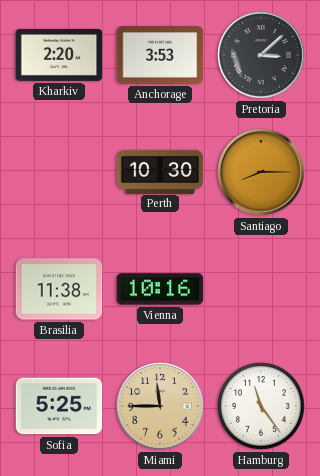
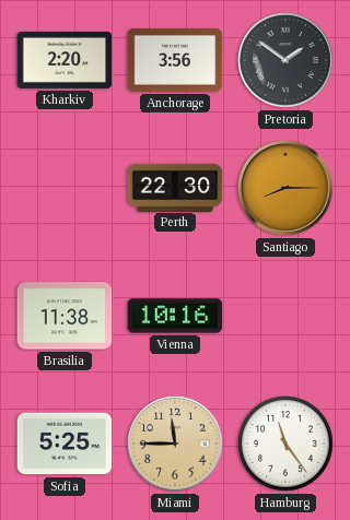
Anchorage: 3:53 -> 3:56
Pretoria: 3:08 -> 1:51
Perth: 10:30 -> 22:30
